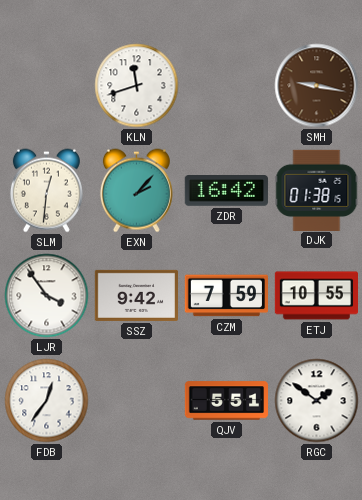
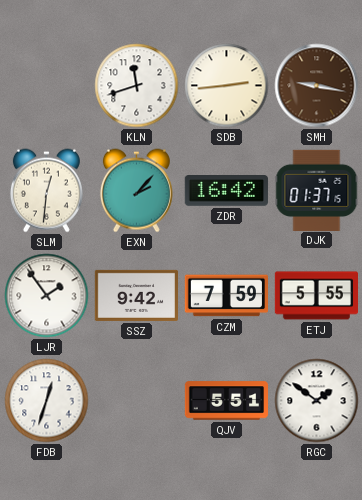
SDB: none -> 2:44
DJK: 01:38 -> 01:37
LJR: 3:54 -> 1:54
ETJ: 10:55 -> 5:55
FDB: 12:36 -> 12:33
